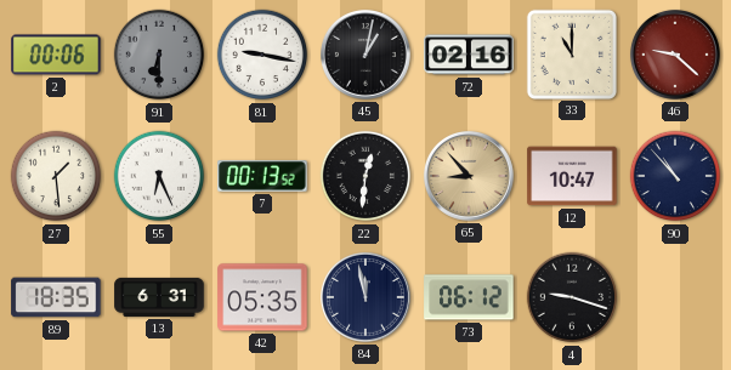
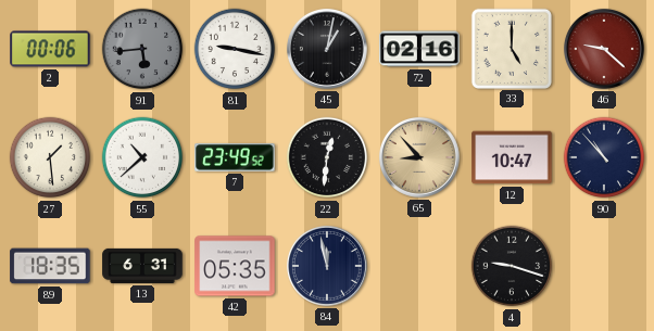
91: 6:30 -> 5:44
33: 11:00 -> 5:00
55: 6:26 -> 10:38
7: 00:13 -> 23:49
73: 06:12 -> none
